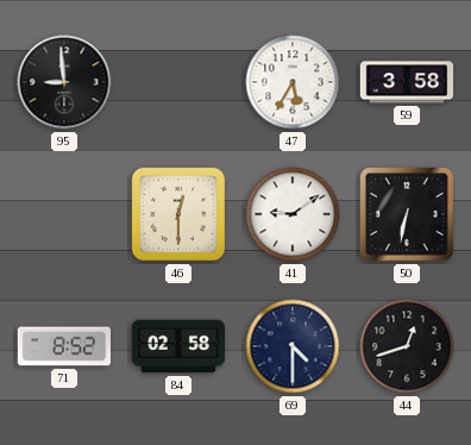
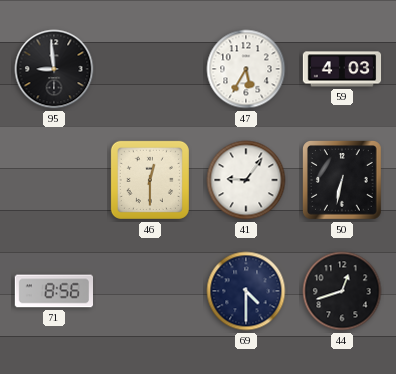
59: 3:58 -> 4:03
41: 9:09 -> 9:06
71: 8:52 -> 8:56
84: 02:58 -> none
